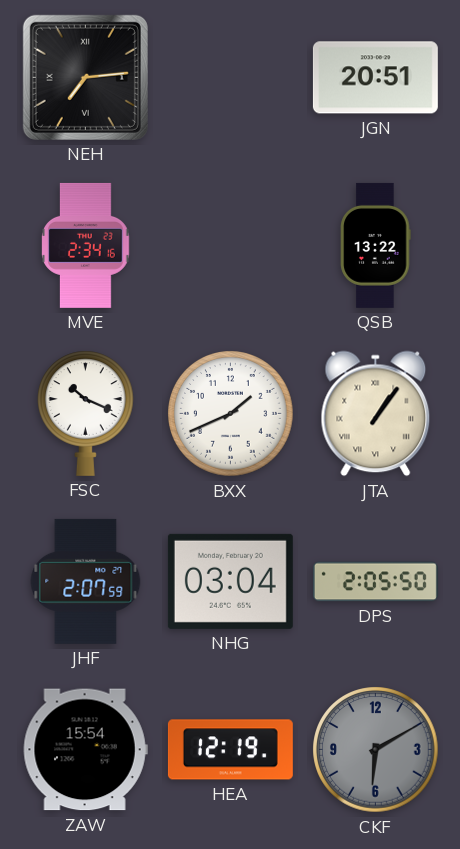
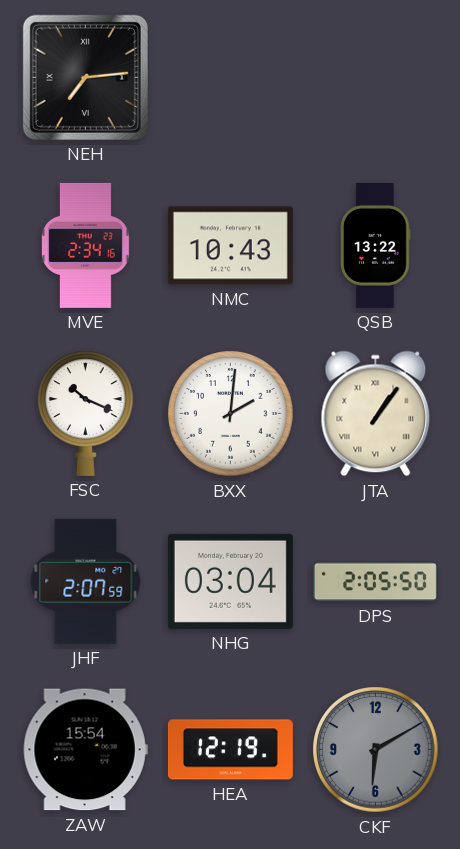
JGN: 20:51 -> none
NMC: none -> 10:43
BXX: 1:41 -> 2:01
